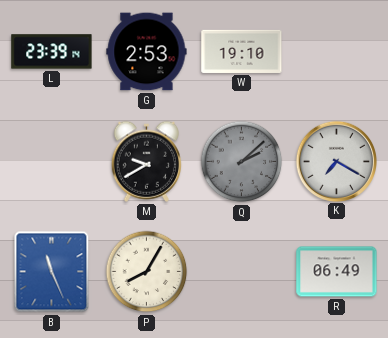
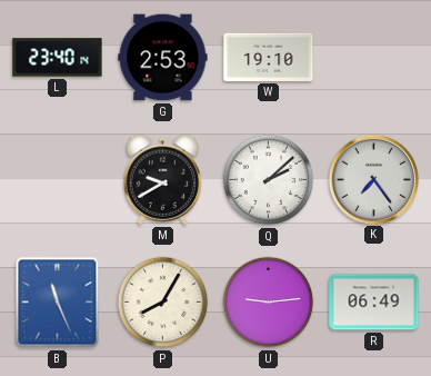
L: 23:39 -> 23:40
Q dial: grey -> white
K: 7:20 -> 7:24
U: none -> 9:14
